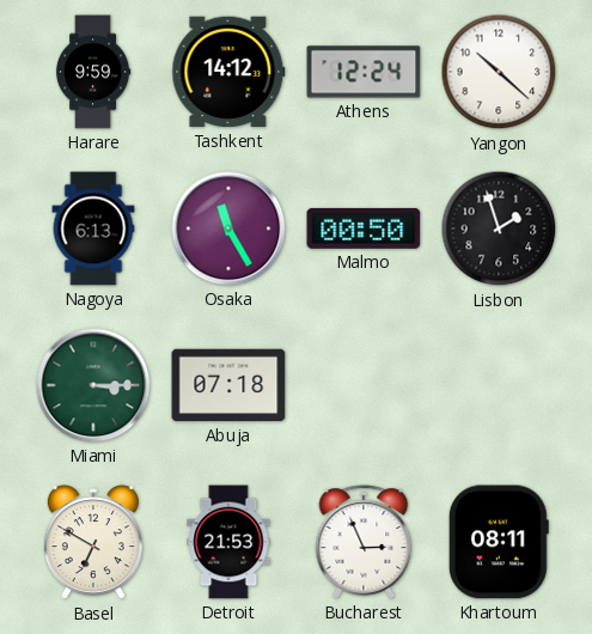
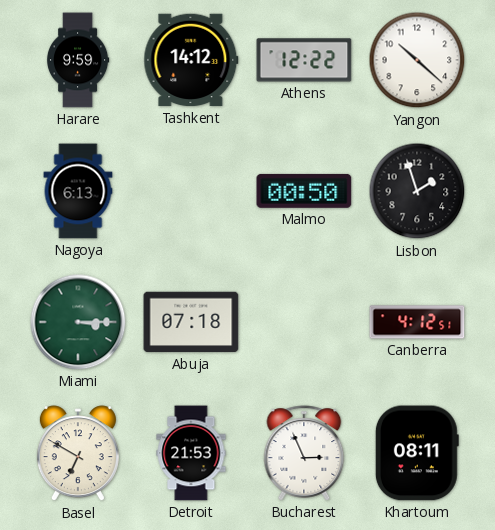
Athens: 12:24 -> 12:22
Osaka: 11:25 -> none
Canberra: none -> 4:12
